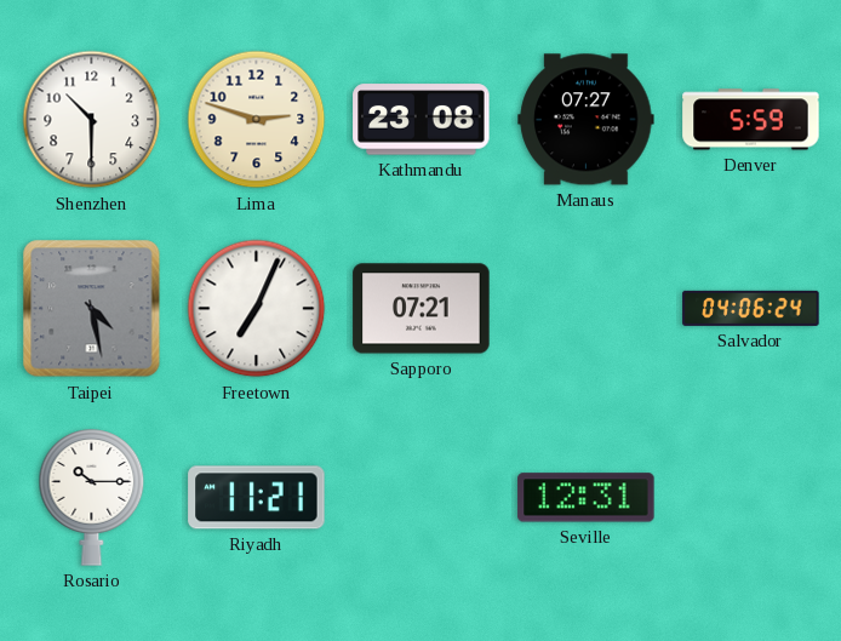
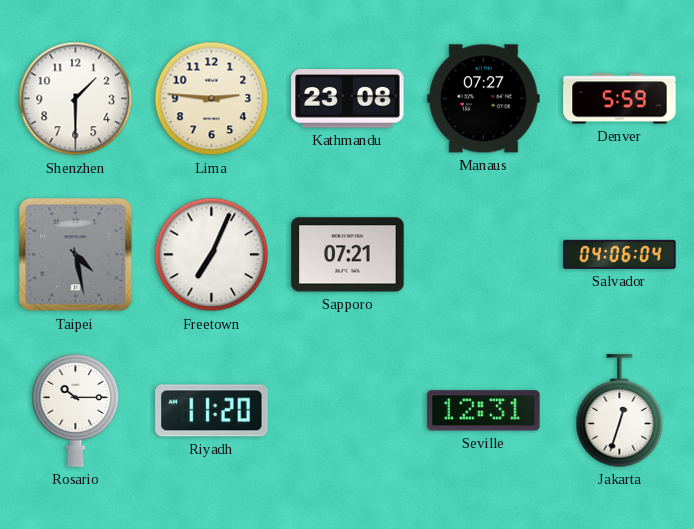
Shenzhen: 10:30 -> 1:30
Lima: 2:48 -> 2:46
Salvador: 04:06:24 -> 04:06:04
Riyadh: 11:21 -> 11:20
Jakarta: none -> 12:33
